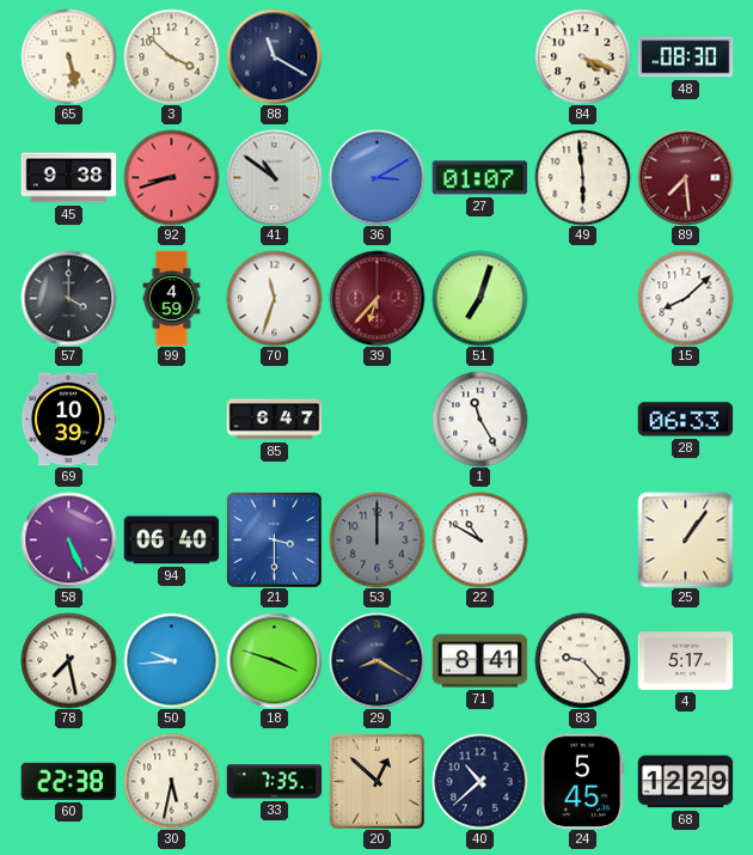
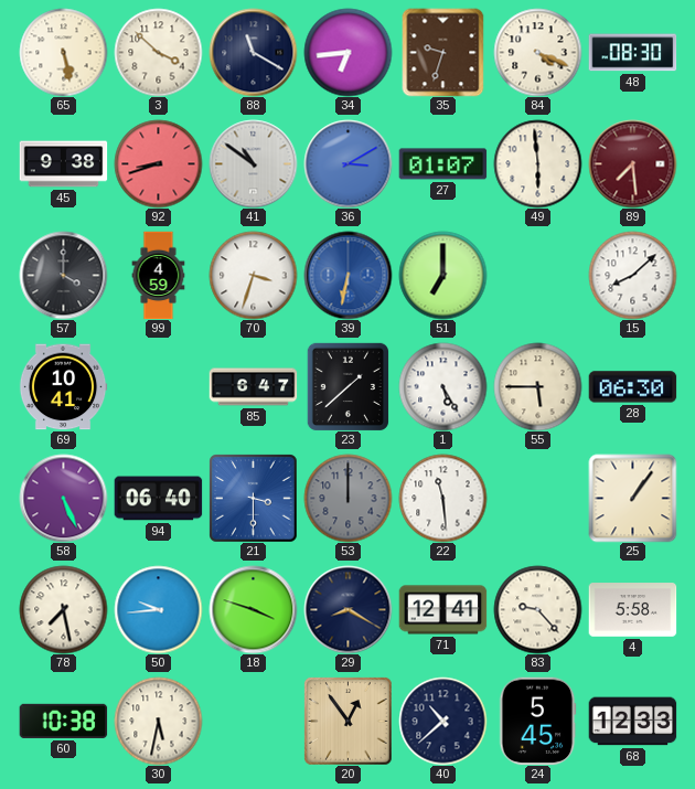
34: none -> 6:44
35: none -> 9:33
70: 11:33 -> 3:33
39: 6:37 -> 6:32
39 dial: burgundy -> blue
51: 7:03 -> 7:00
69: 10:39 -> 10:41
23: none -> 1:38
1: 11:25 -> 5:25
55: none -> 5:45
28: 06:33 -> 06:30
22: 10:50 -> 11:29
71: 8:41 -> 12:41
4: 5:17 -> 5:58
60: 22:38 -> 10:38
33: 7:35 -> none
20: 12:52 -> 12:54
68: 12:29 -> 12:33
